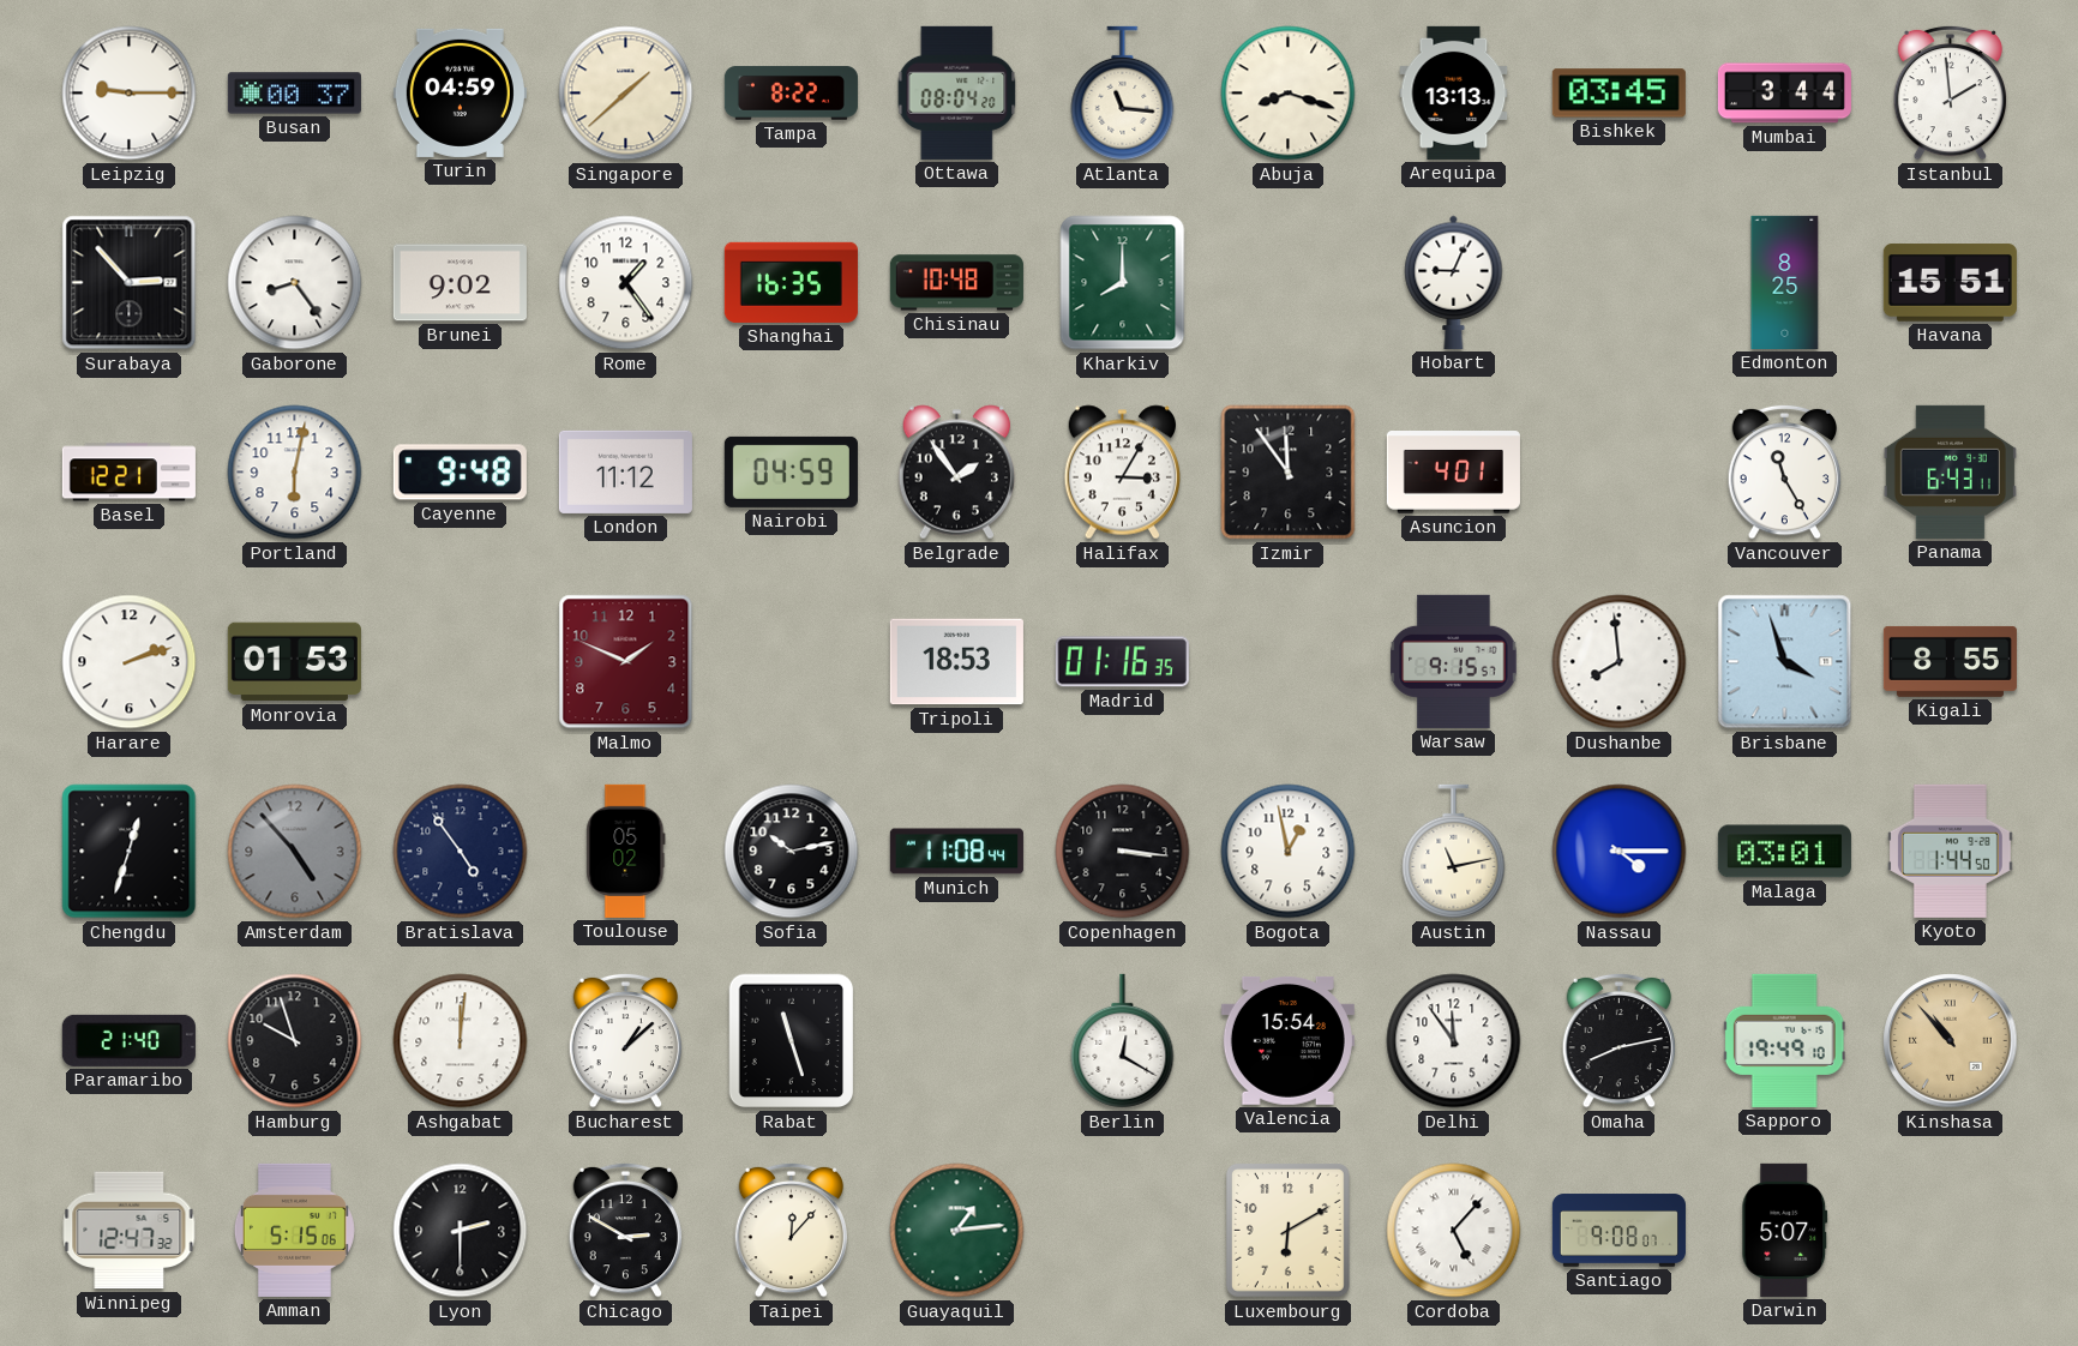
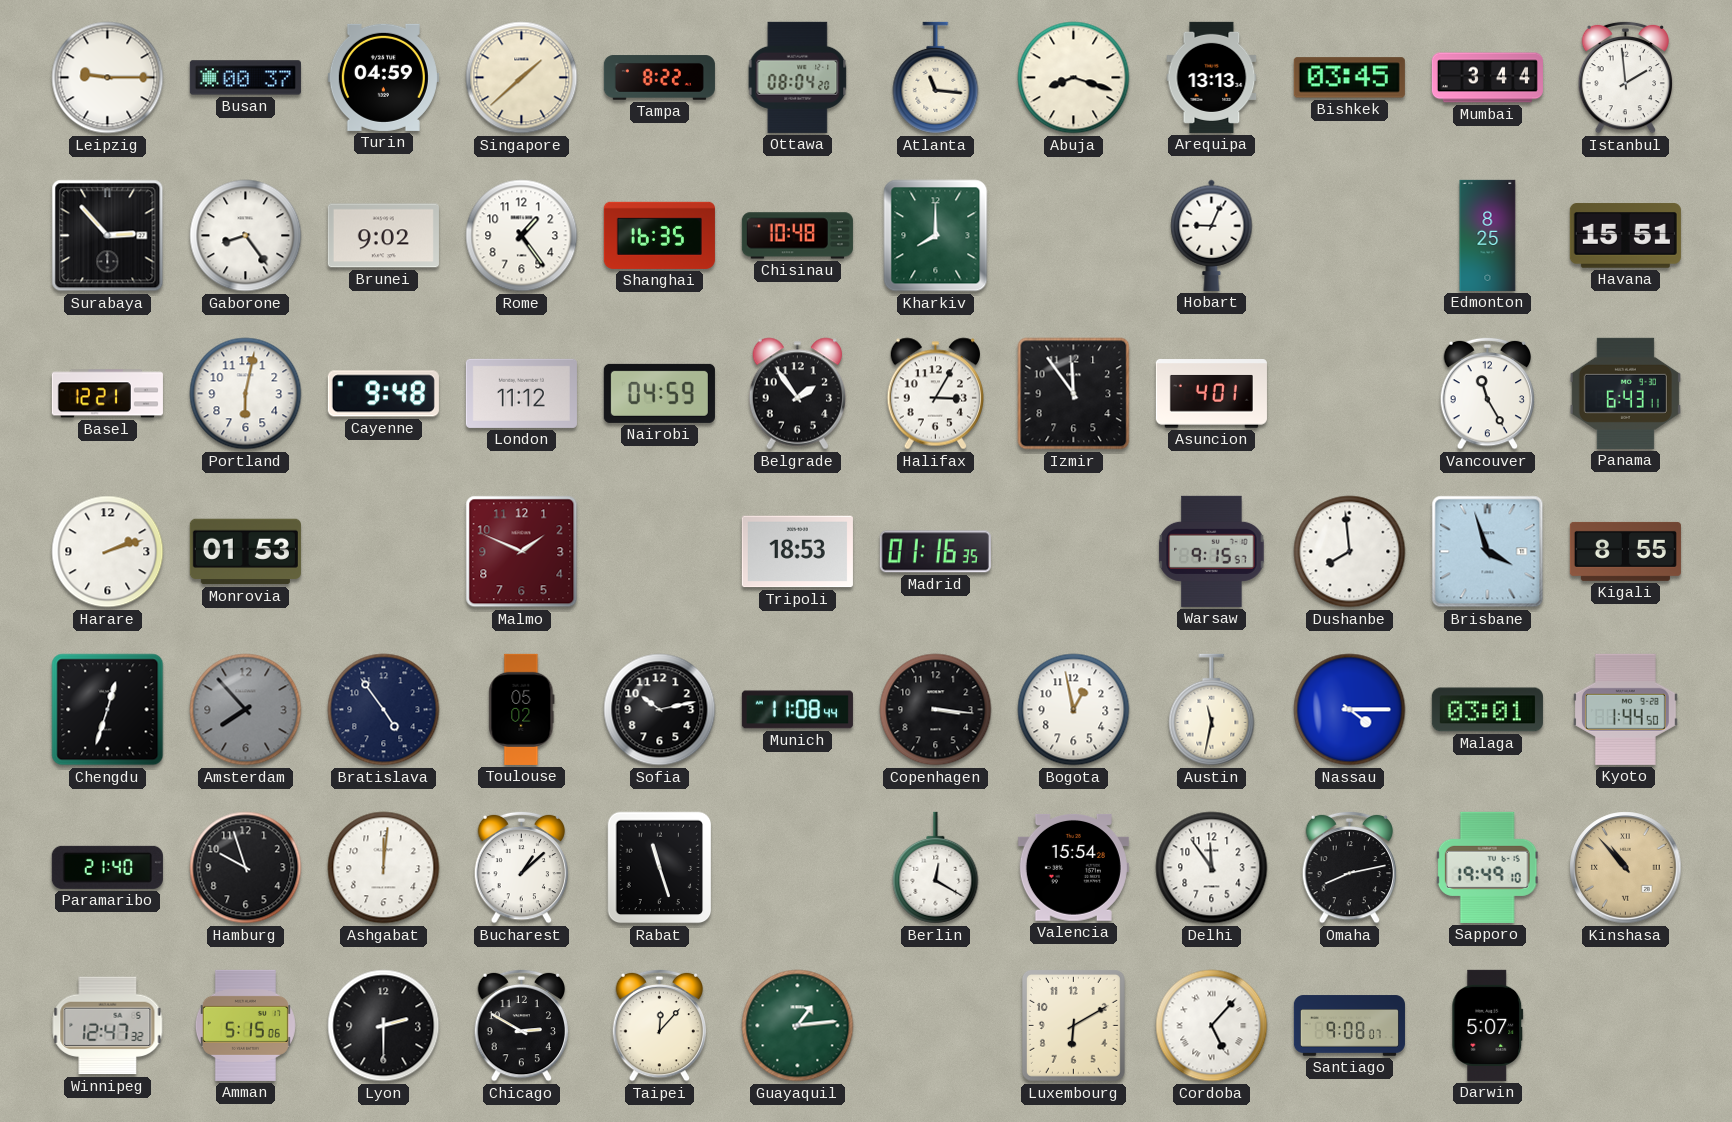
Amsterdam: 4:53 -> 7:53
Austin: 11:13 -> 11:32
